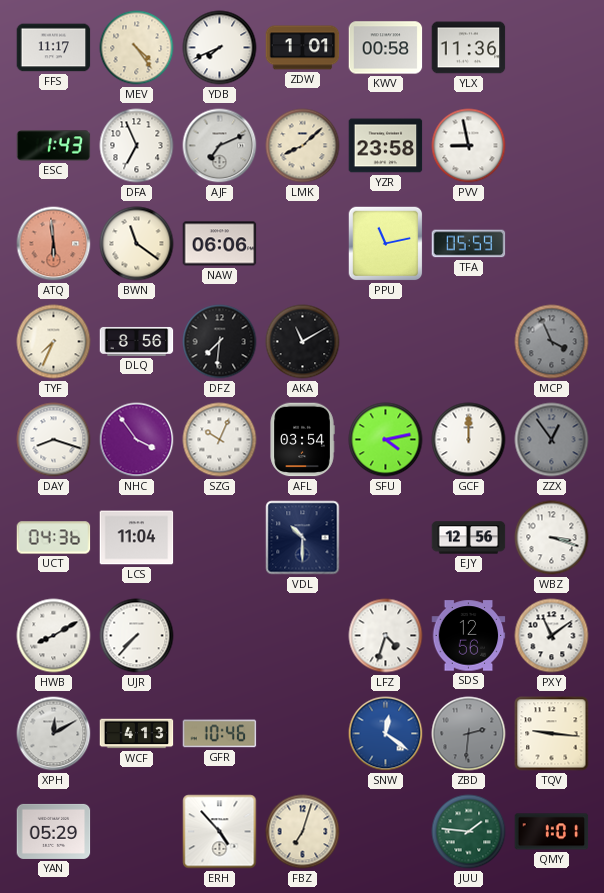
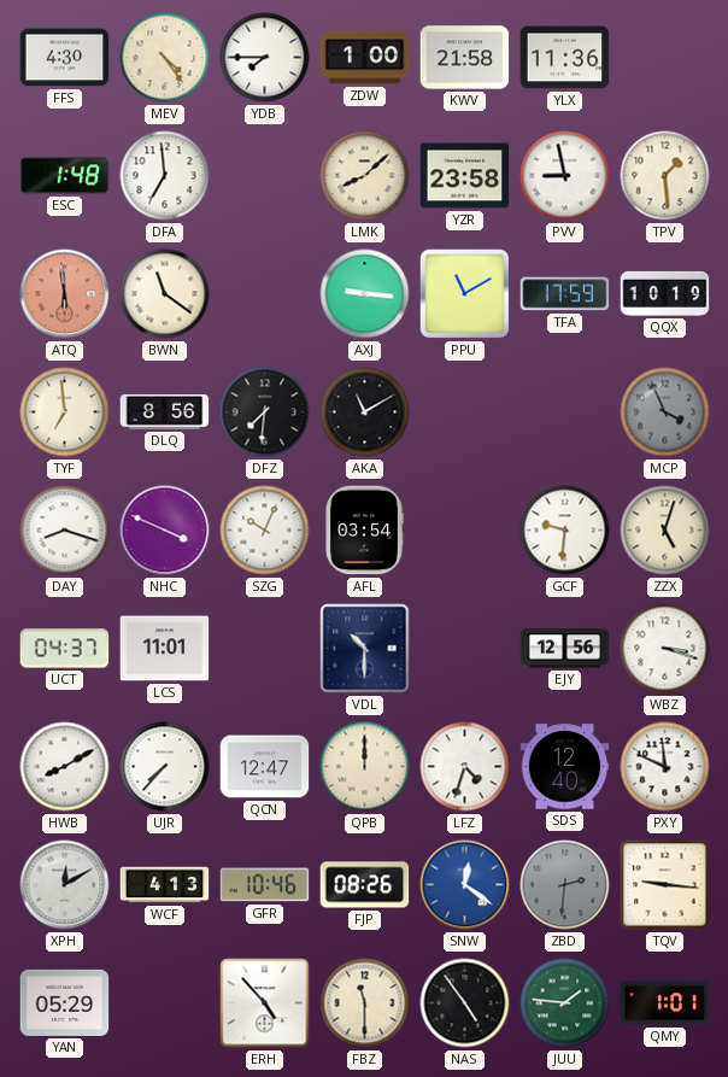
FFS: 11:17 -> 4:30
YDB: 7:41 -> 7:45
ZDW: 1:01 -> 1:00
KWV: 00:58 -> 21:58
ESC: 1:43 -> 1:48
DFA: 6:56 -> 6:59
AJF: 7:11 -> none
TPV: none -> 1:29
NAW: 06:06 -> none
AXJ: none -> 9:16
PPU: 11:13 -> 11:10
TFA: 05:59 -> 17:59
QQX: none -> 10:19
TYF: 7:34 -> 6:59
NHC: 3:54 -> 3:49
SFU: 4:13 -> none
GCF: 12:00 -> 9:31
ZZX: 12:54 -> 5:03
ZZX dial: grey -> cream
UCT: 04:36 -> 04:37
LCS: 11:04 -> 11:01
QCN: none -> 12:47
QPB: none -> 12:00
SDS: 12:56 -> 12:40
PXY: 11:09 -> 11:49
FJP: none -> 08:26
FBZ: 7:03 -> 11:30
NAS: none -> 4:54
